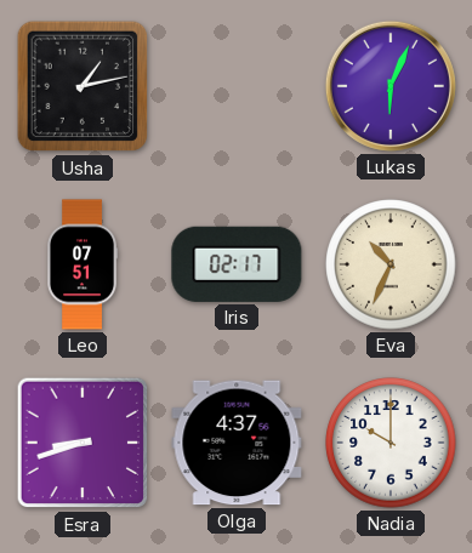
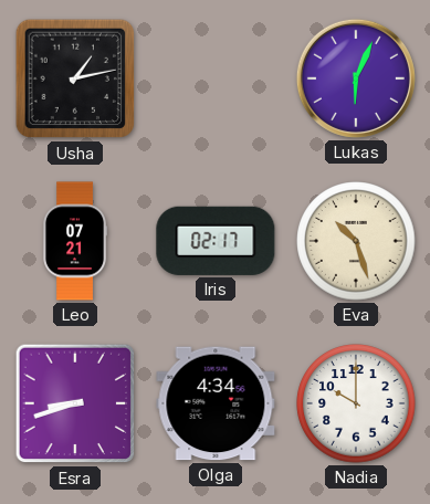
Leo: 07:51 -> 07:21
Eva: 10:34 -> 10:27
Olga: 4:37 -> 4:34
